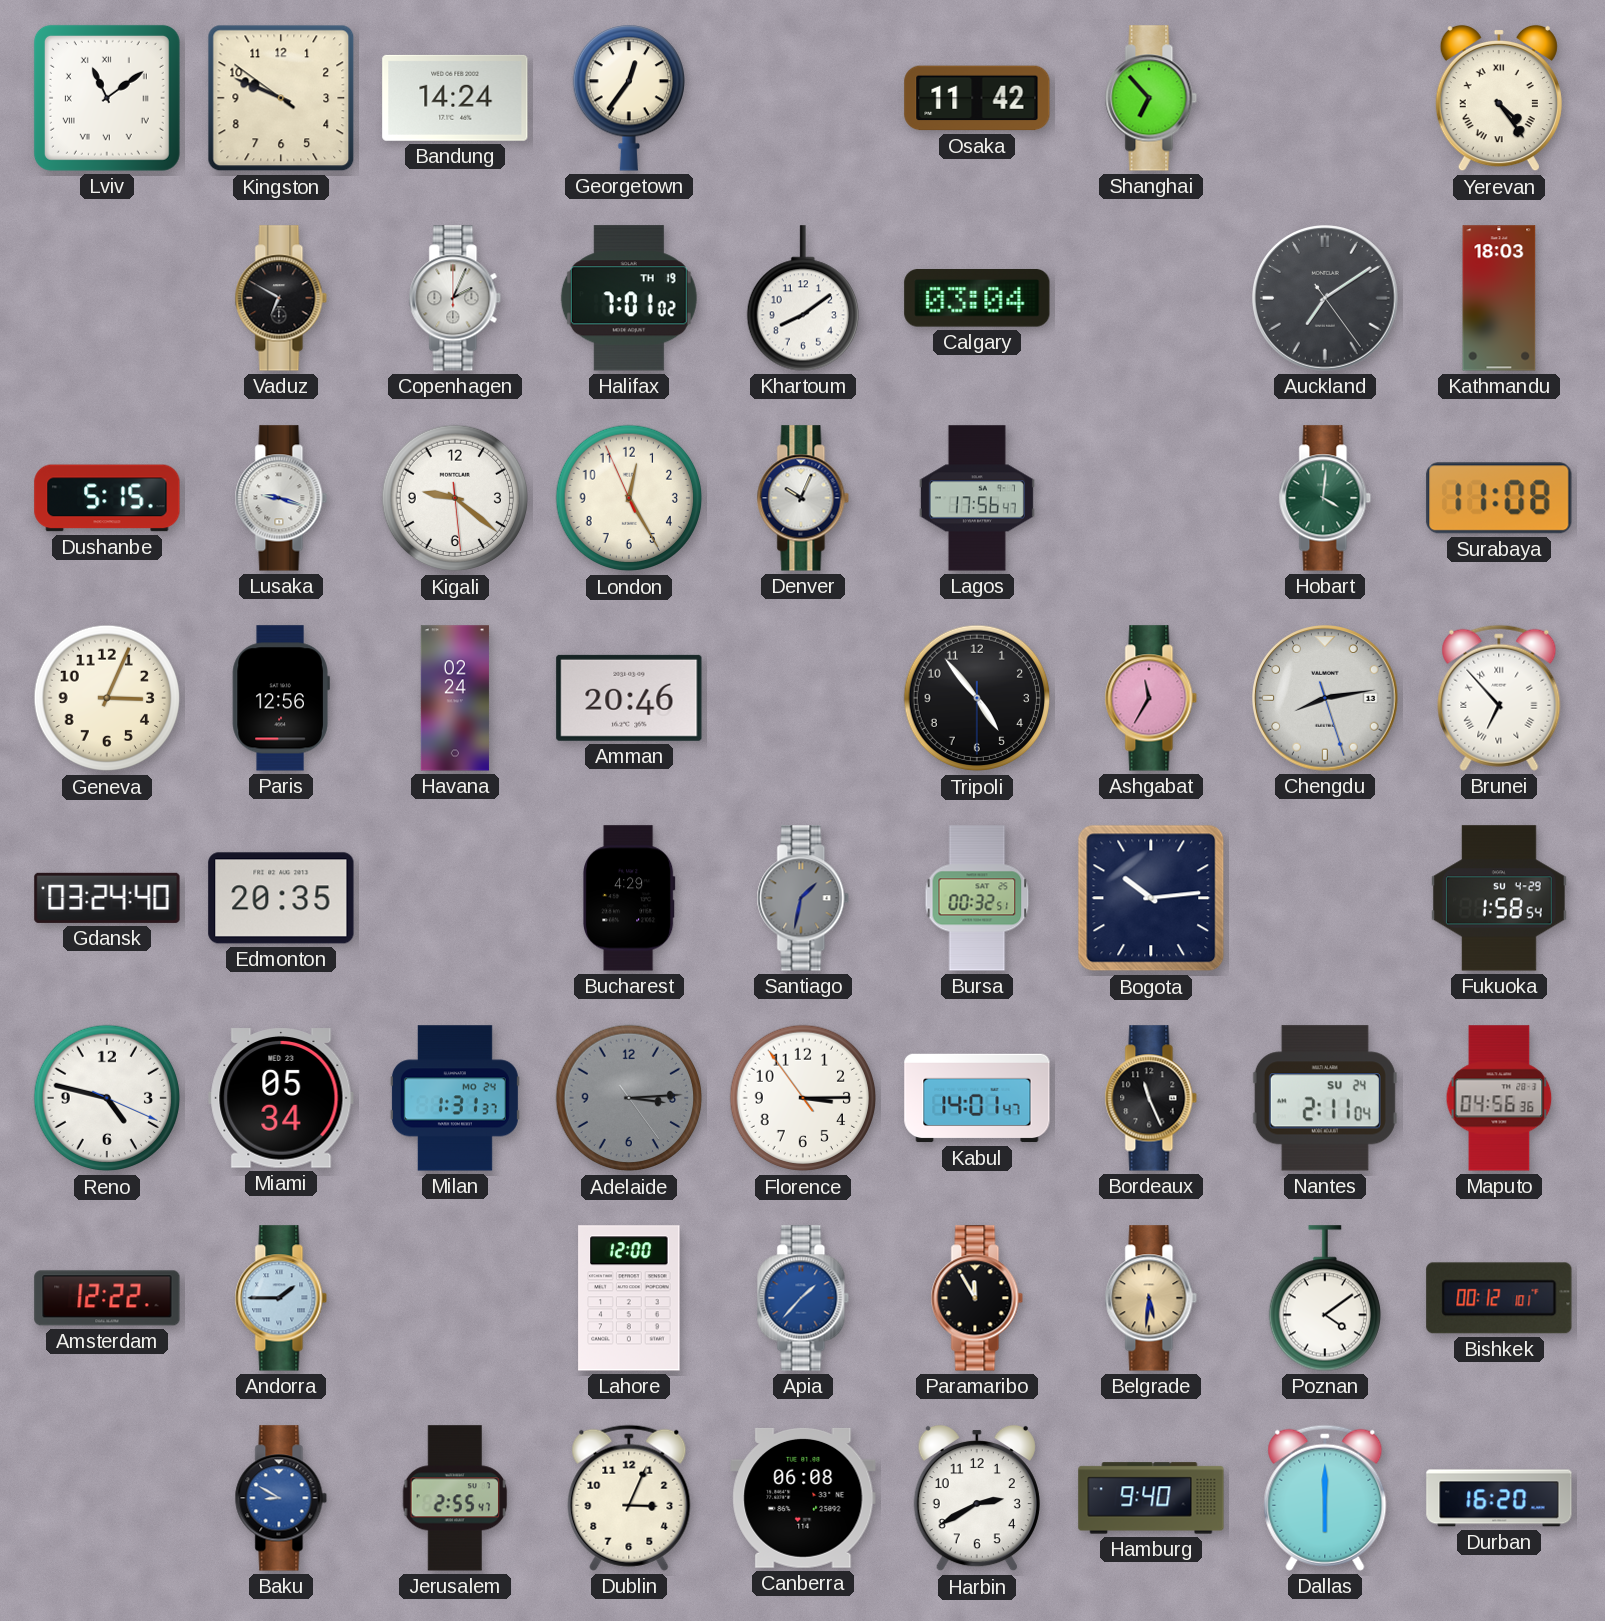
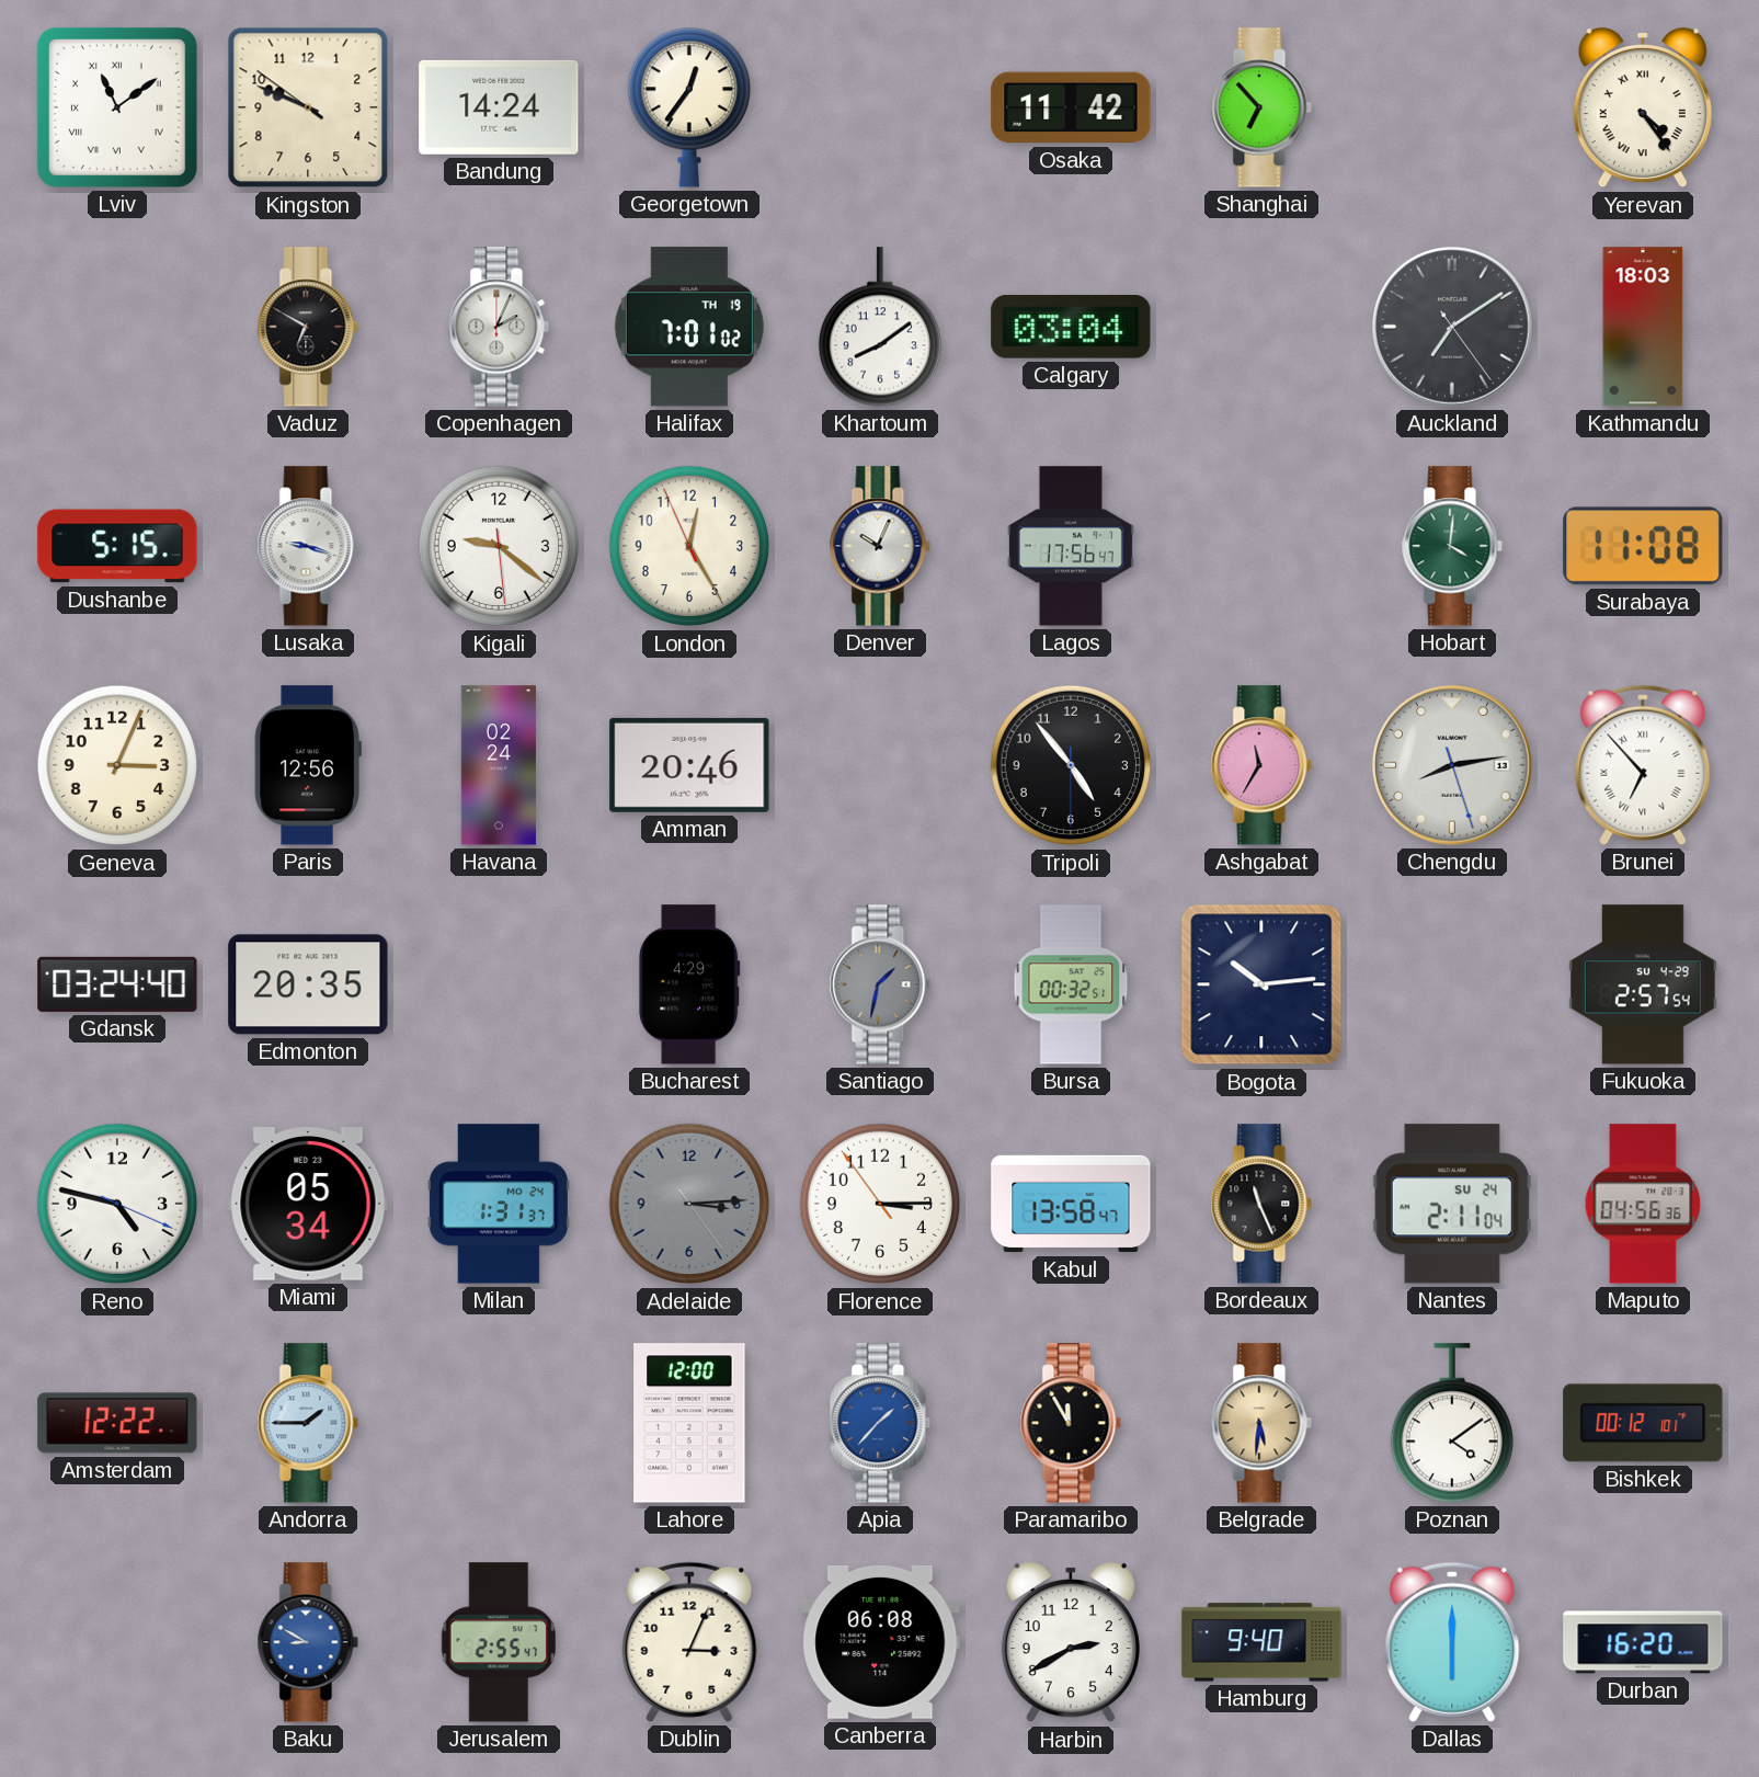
Fukuoka: 1:58 -> 2:57
Kabul: 14:01 -> 13:58
